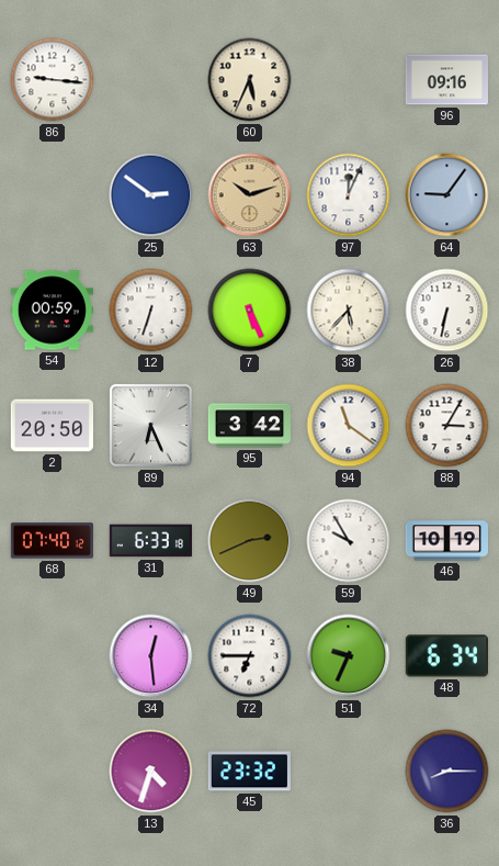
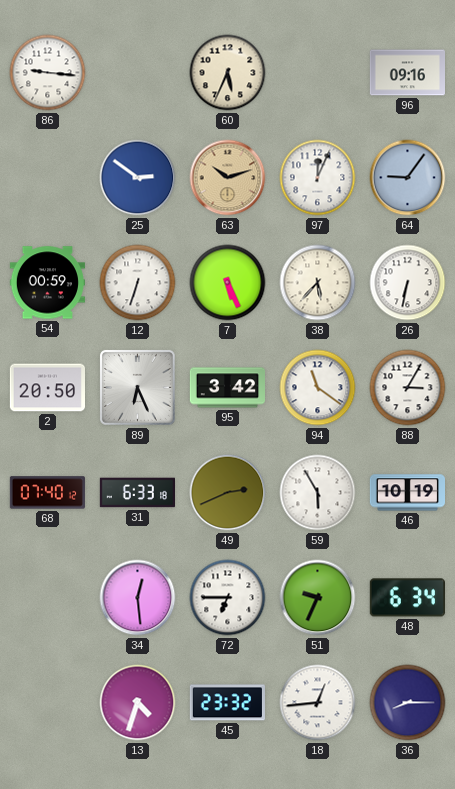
59: 9:55 -> 5:55
18: none -> 12:44
